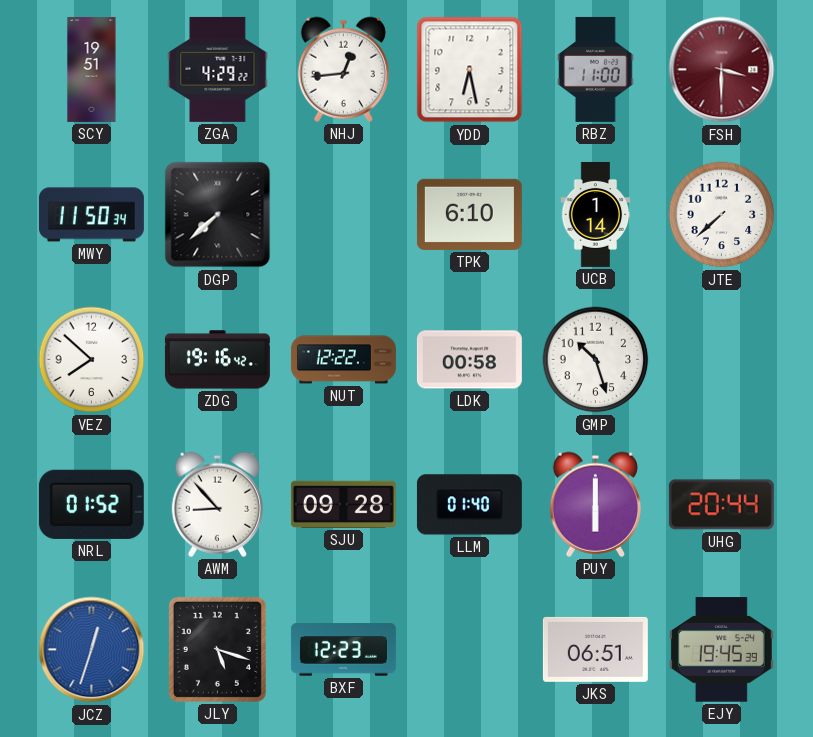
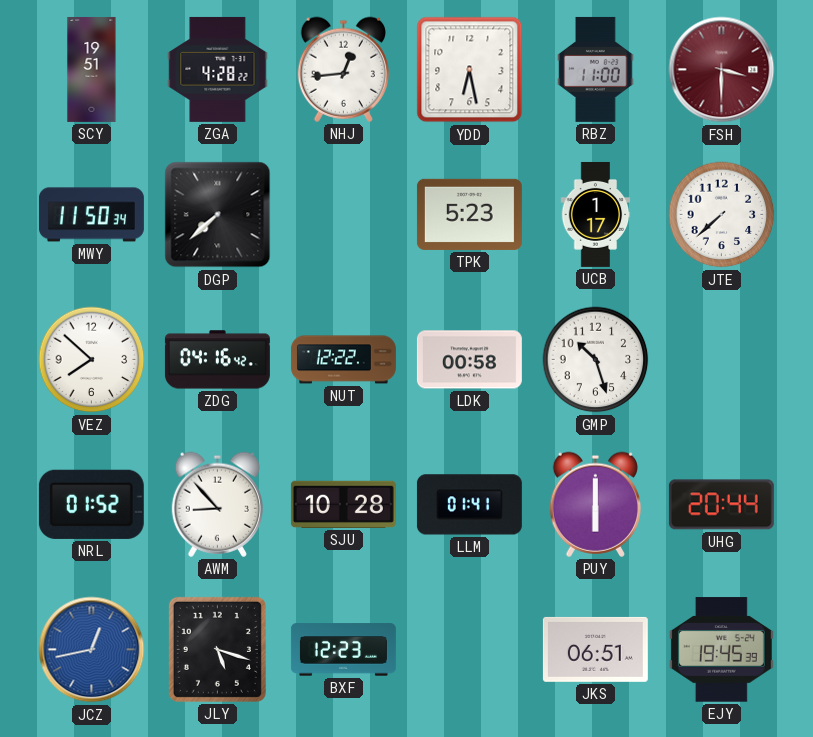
ZGA: 4:29 -> 4:28
TPK: 6:10 -> 5:23
UCB: 1:14 -> 1:17
ZDG: 19:16 -> 04:16
SJU: 09:28 -> 10:28
LLM: 01:40 -> 01:41
JCZ: 12:33 -> 12:43
